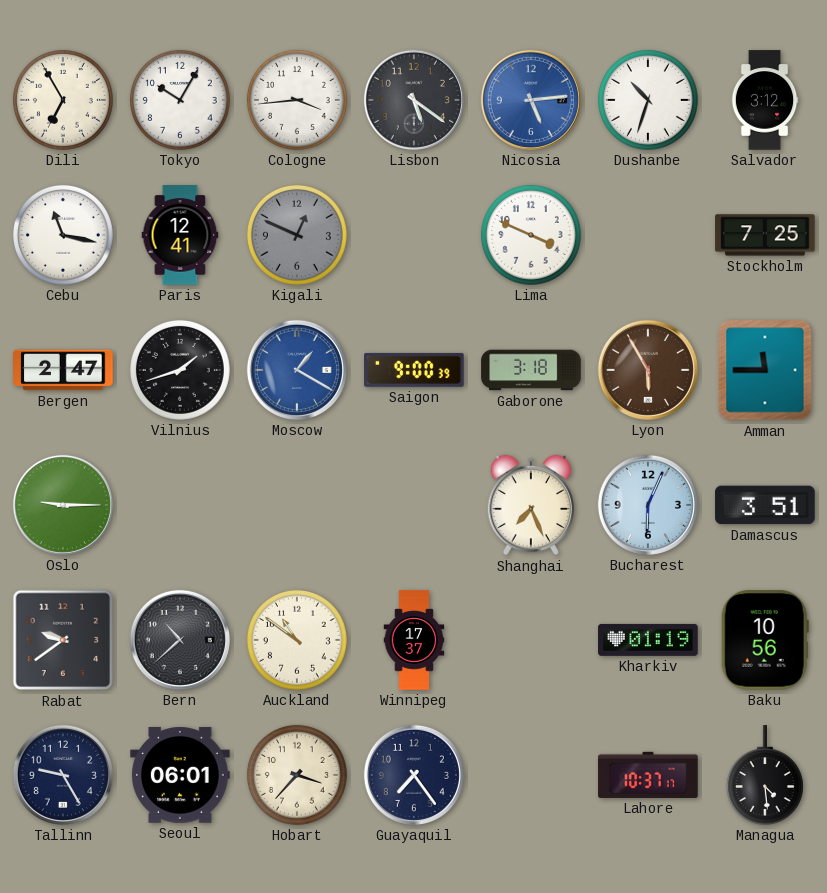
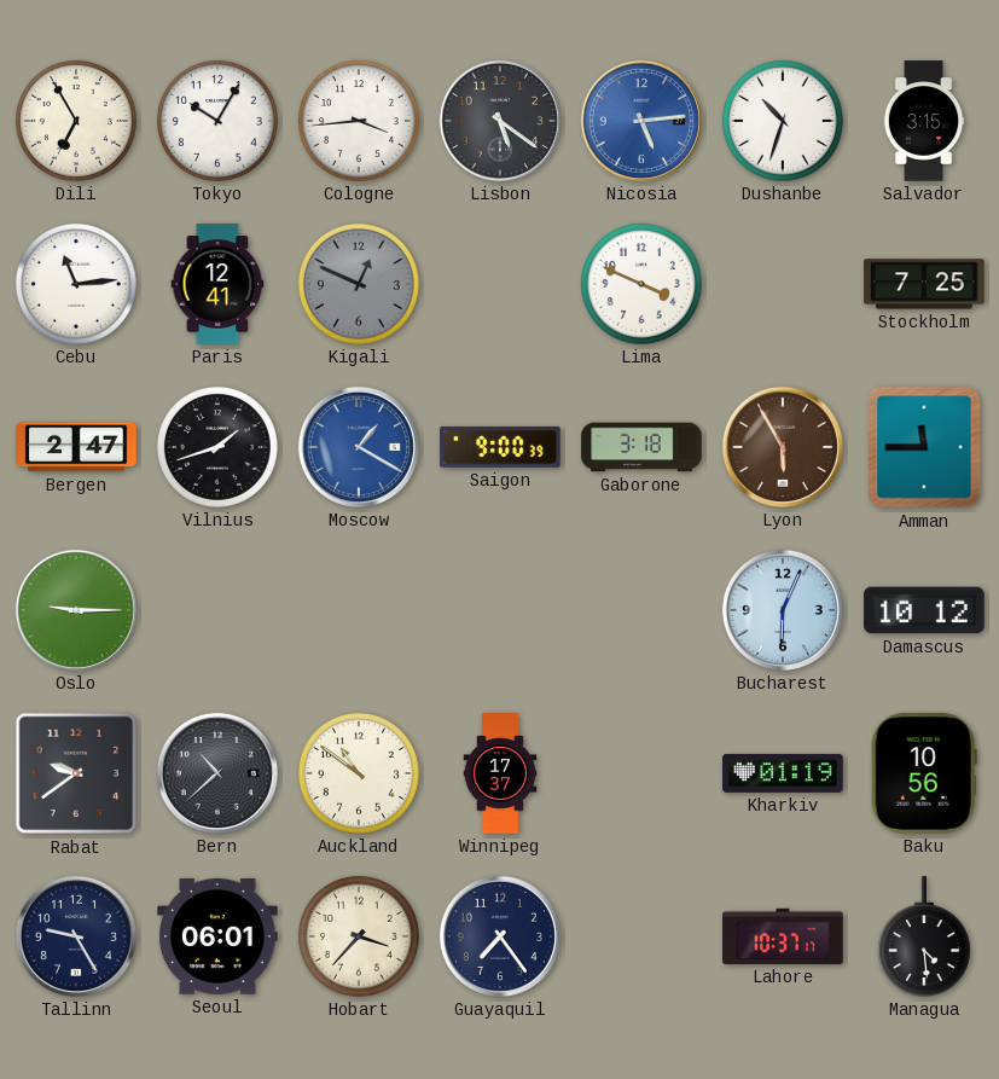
Salvador: 3:12 -> 3:15
Cebu: 11:17 -> 11:14
Shanghai: 7:26 -> none
Damascus: 3:51 -> 10:12
